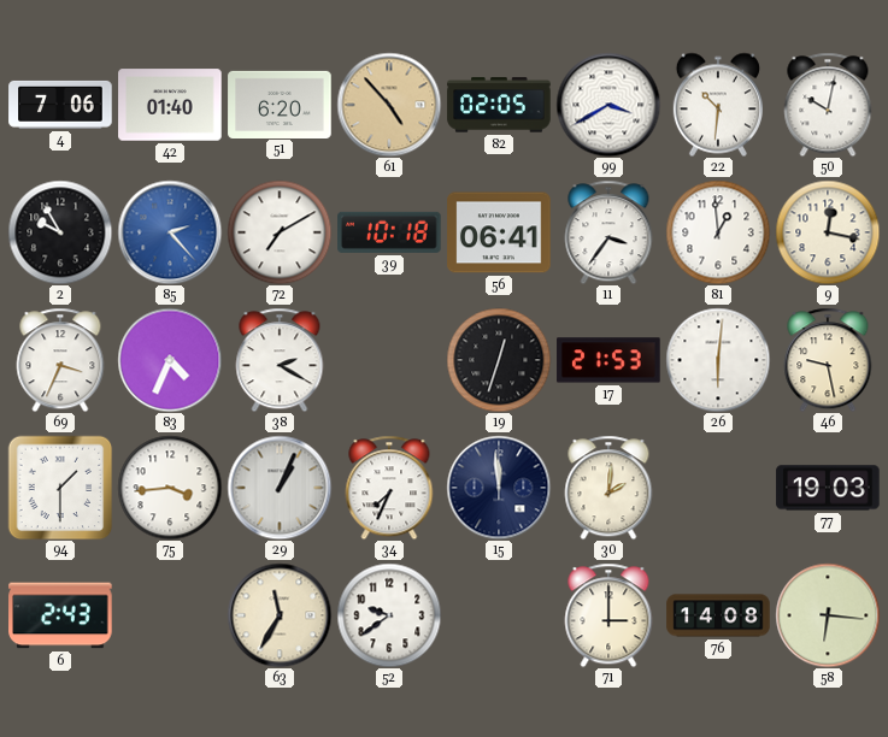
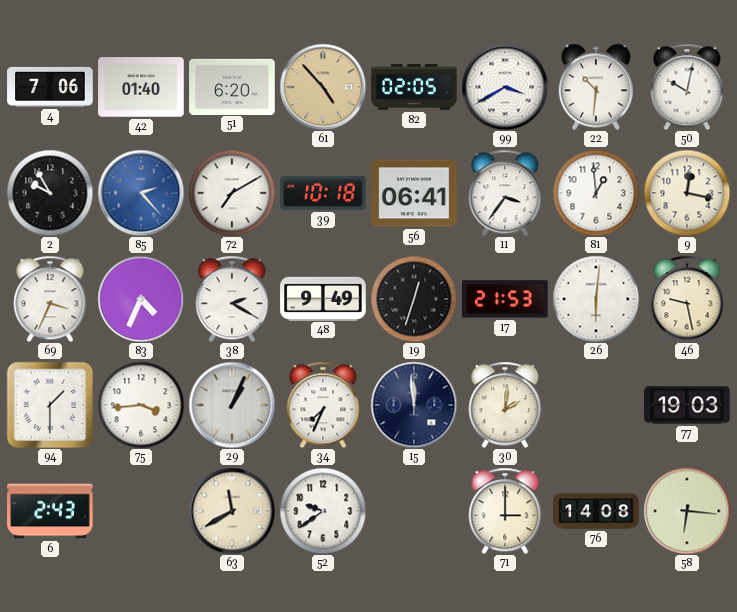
48: none -> 9:49
63: 11:35 -> 11:40
